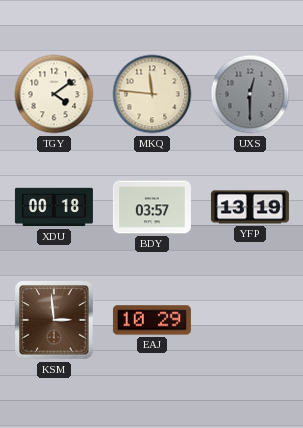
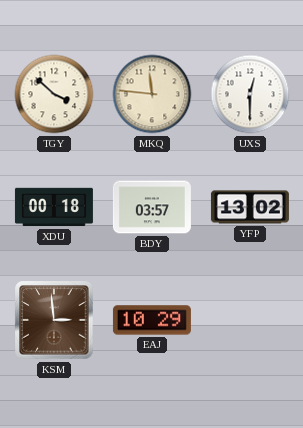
TGY: 4:09 -> 3:52
UXS dial: grey -> white
YFP: 13:19 -> 13:02
